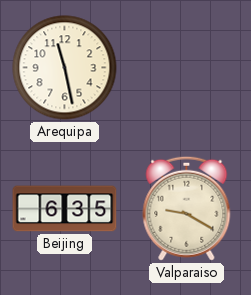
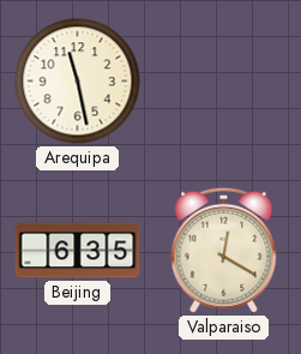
Valparaiso: 9:20 -> 12:20
